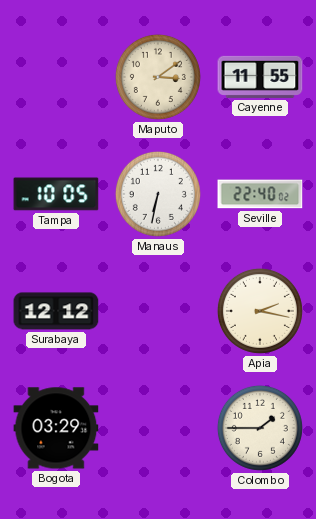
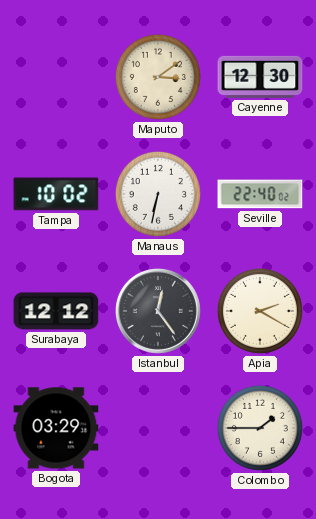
Cayenne: 11:55 -> 12:30
Tampa: 10:05 -> 10:02
Istanbul: none -> 12:24
Apia: 2:17 -> 2:20
